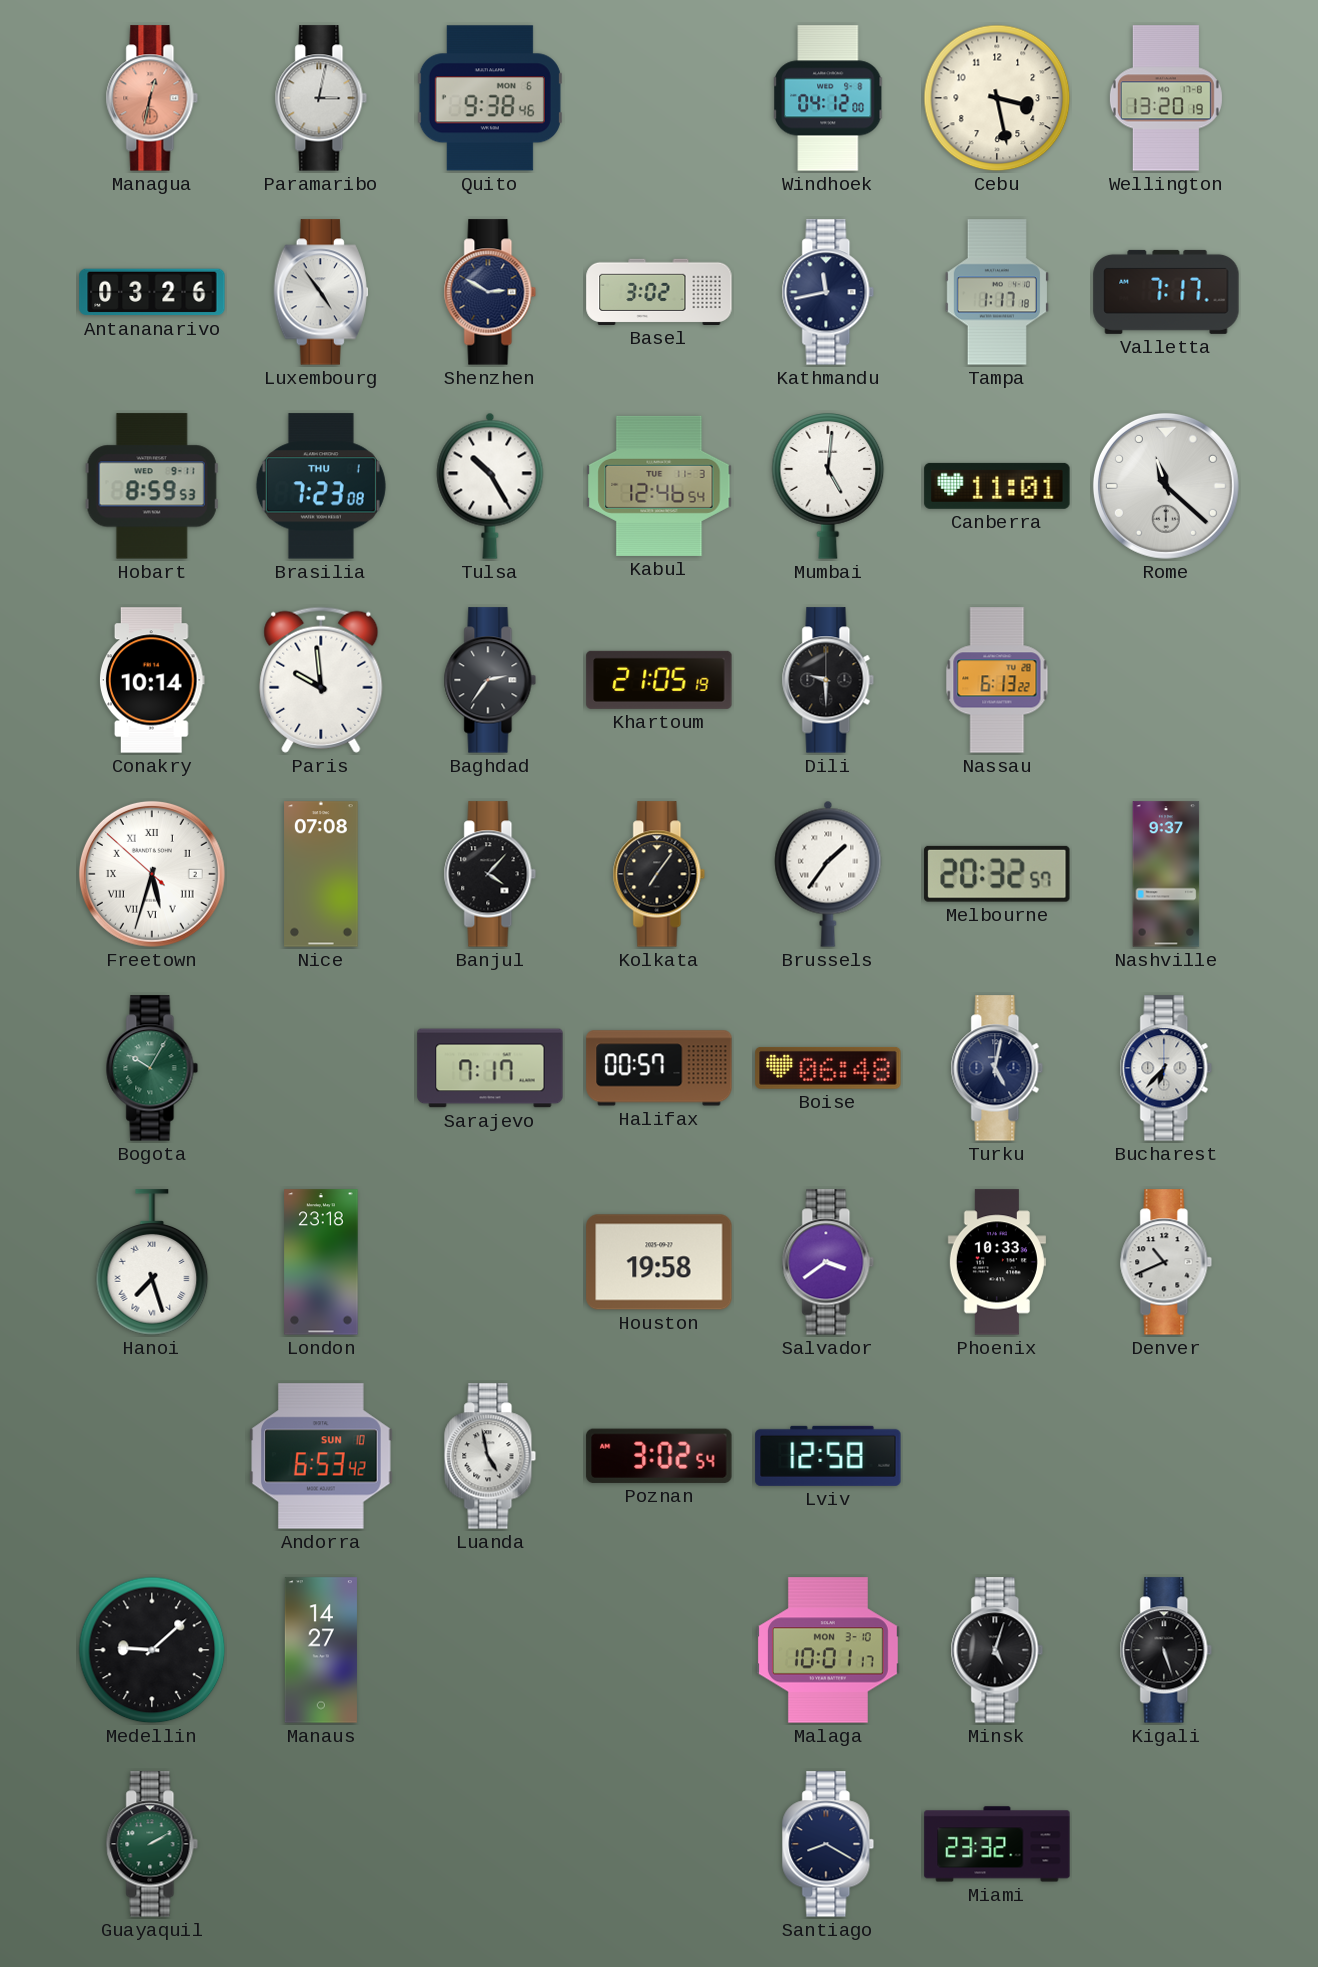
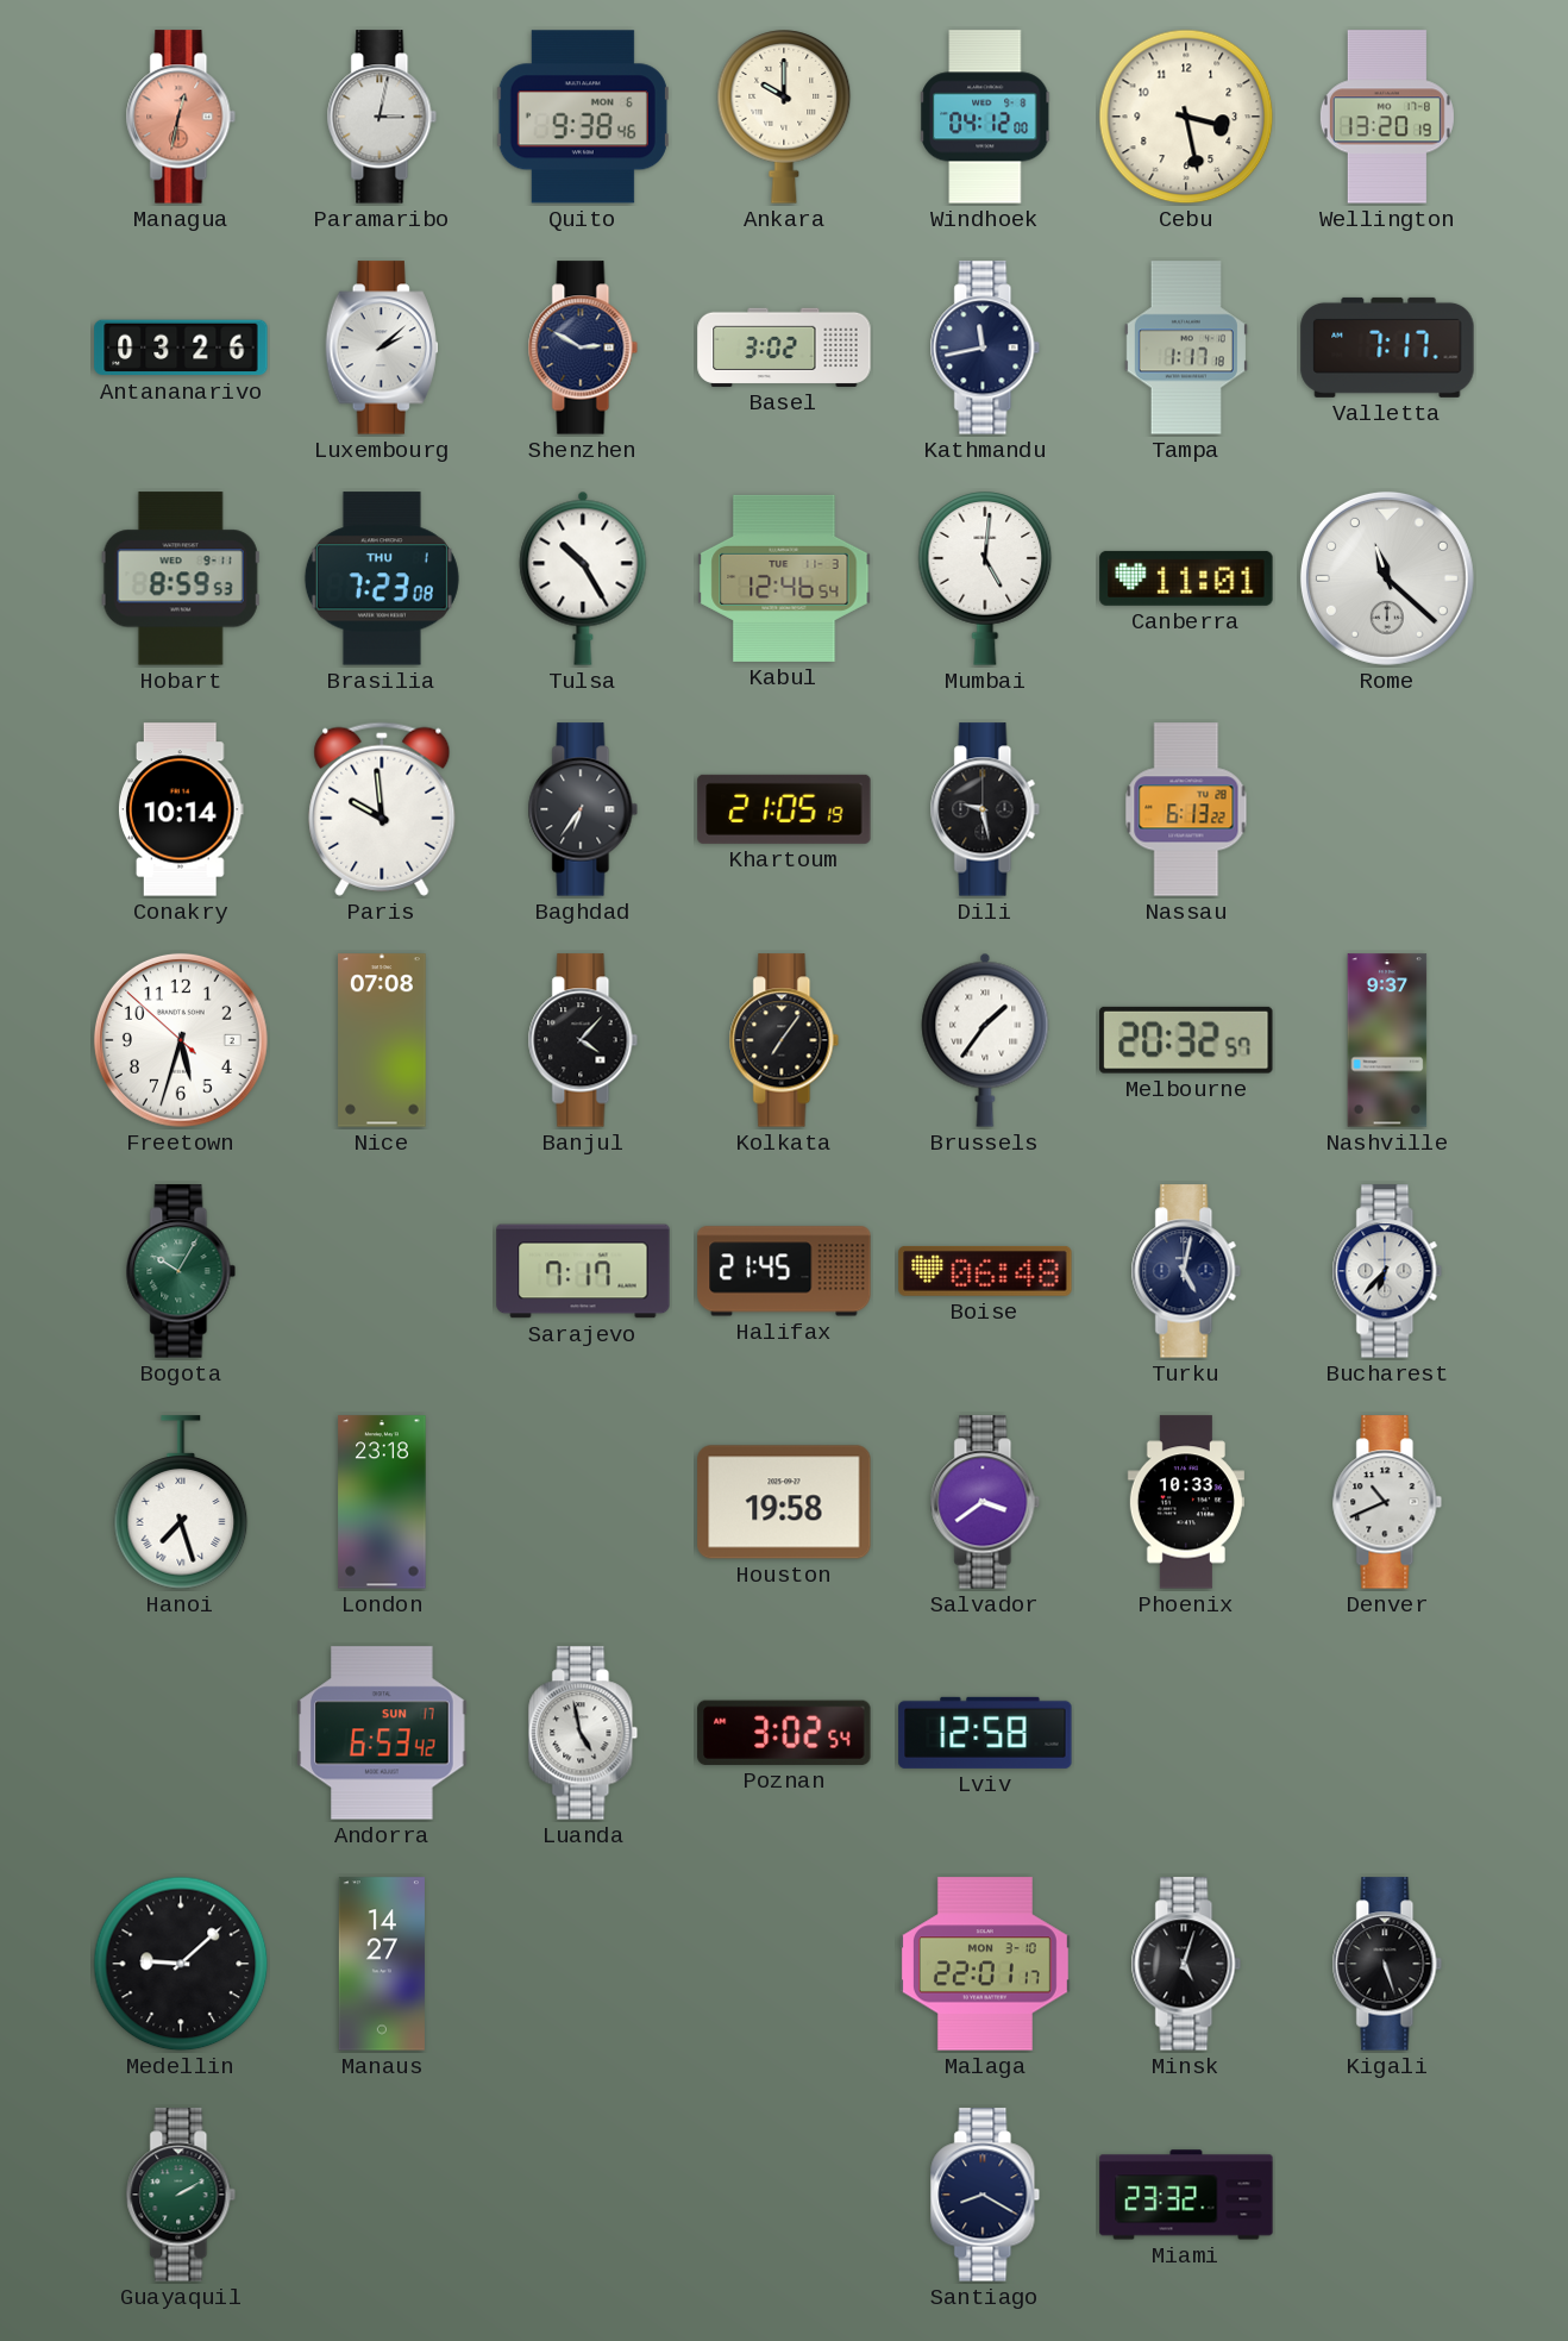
Ankara: none -> 10:00
Luxembourg: 4:54 -> 2:08
Baghdad: 2:36 -> 6:36
Dili: 9:30 -> 9:28
Freetown numerals: Roman -> Arabic
Halifax: 00:57 -> 21:45
Andorra date: SUN 10 -> SUN 17
Malaga: 10:01 -> 22:01
